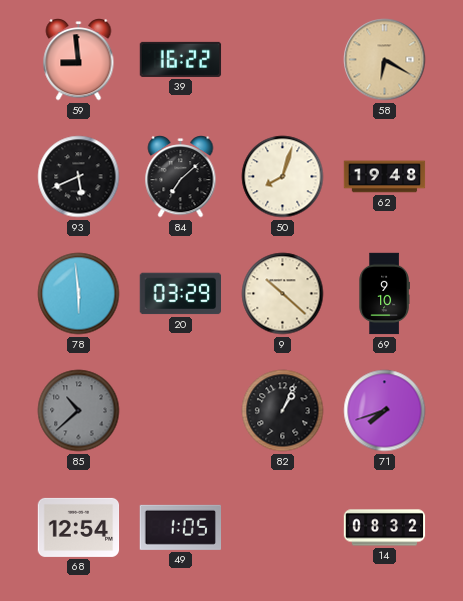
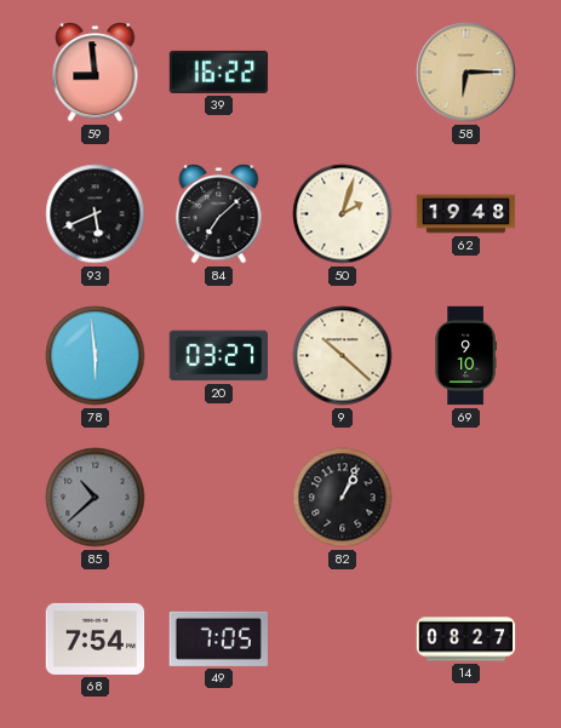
58: 6:20 -> 6:15
50: 8:03 -> 2:03
20: 03:29 -> 03:27
71: 7:42 -> none
68: 12:54 -> 7:54
49: 1:05 -> 7:05
14: 08:32 -> 08:27
